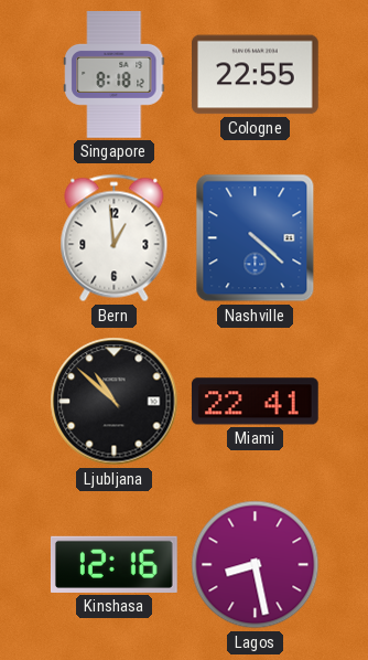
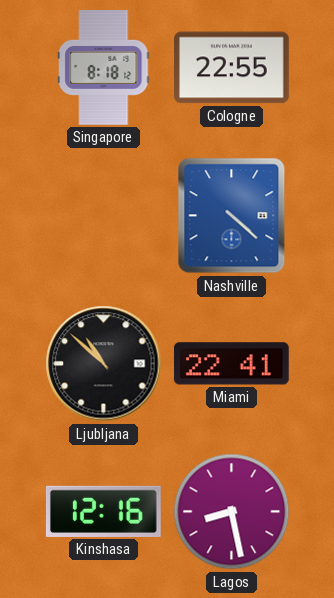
Bern: 12:59 -> none
